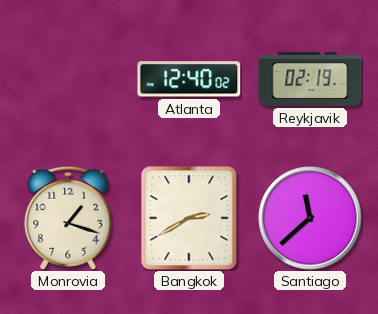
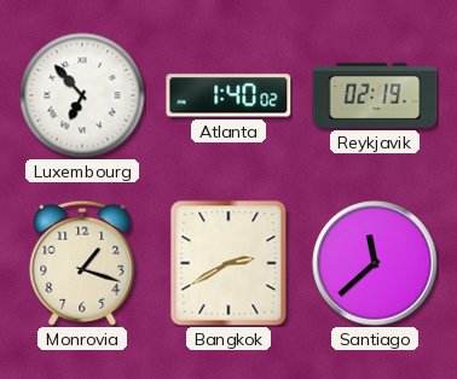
Luxembourg: none -> 6:53
Atlanta: 12:40 -> 1:40
